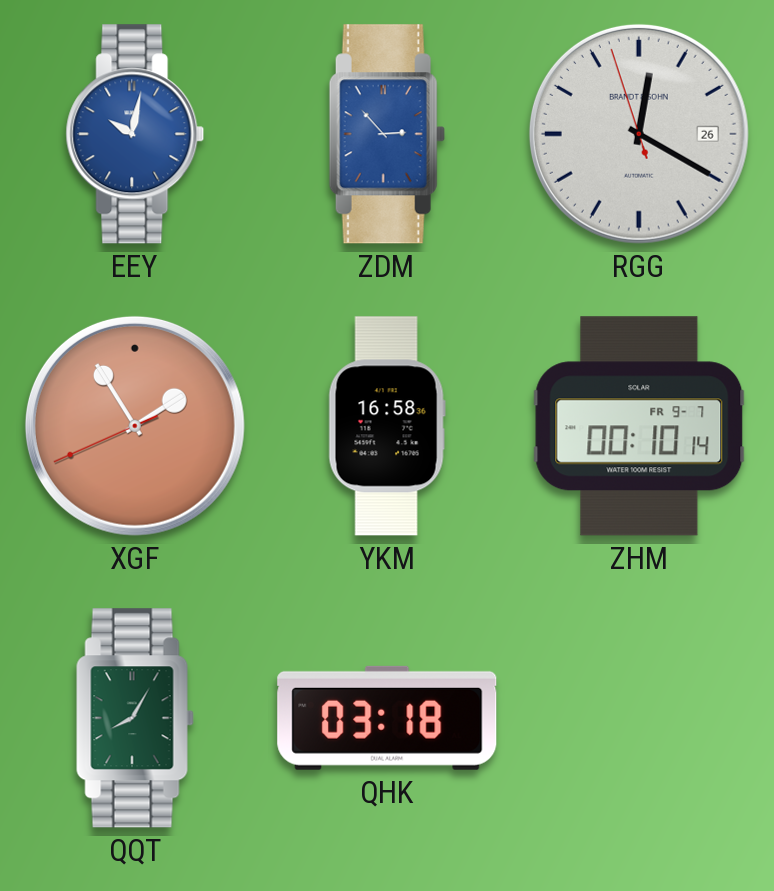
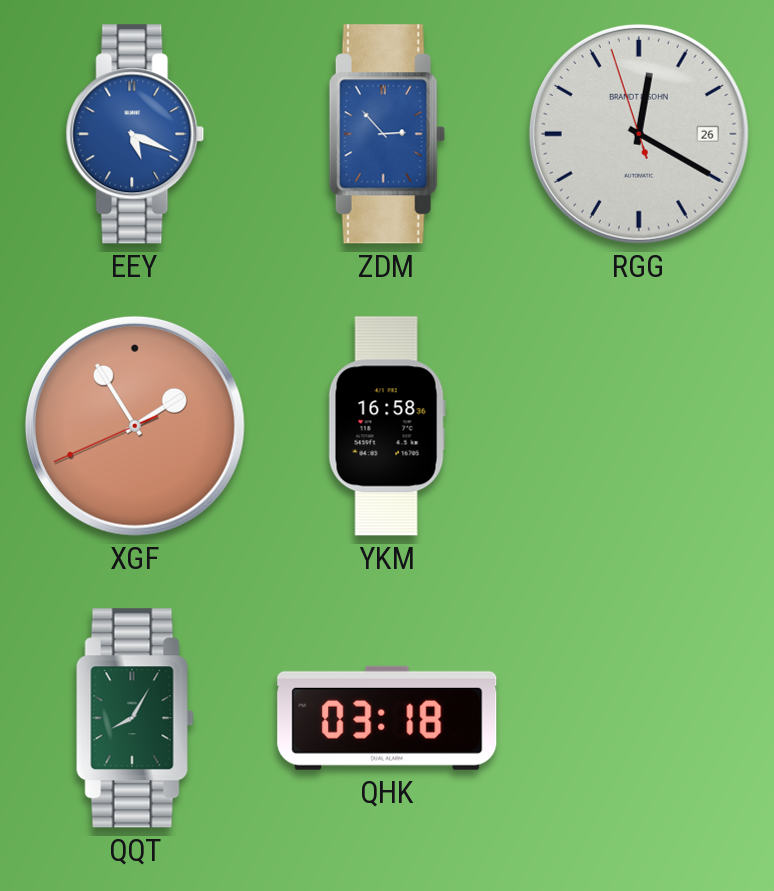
EEY: 10:02 -> 5:19
ZHM: 00:10 -> none
